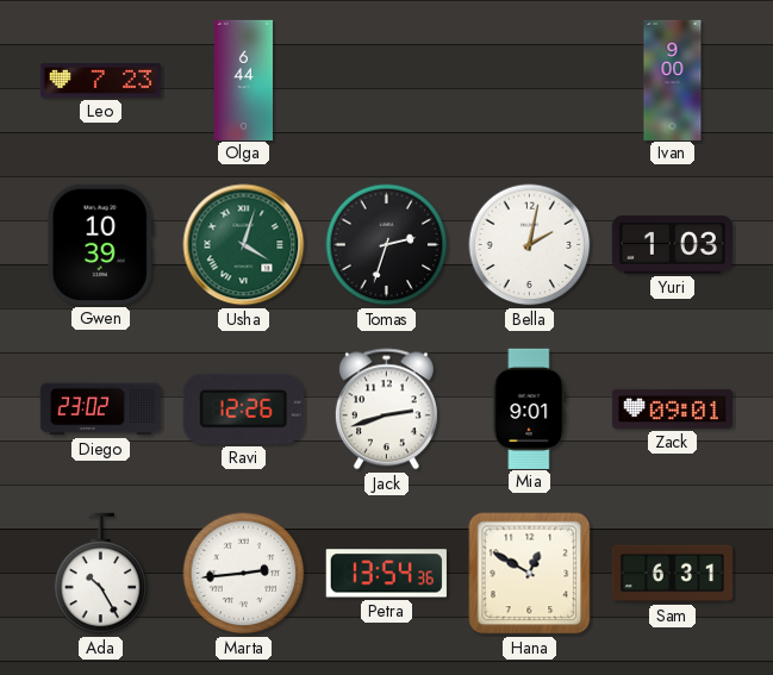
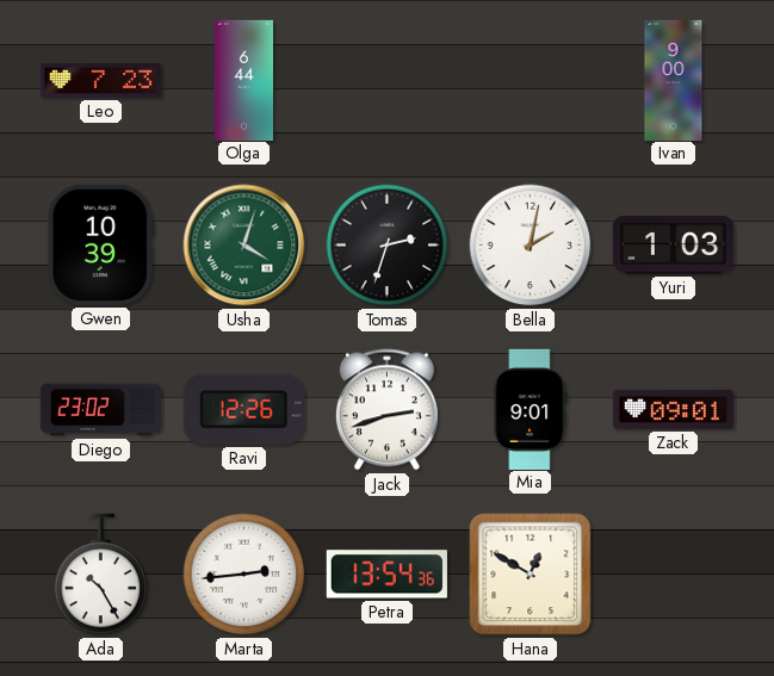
Sam: 6:31 -> none
